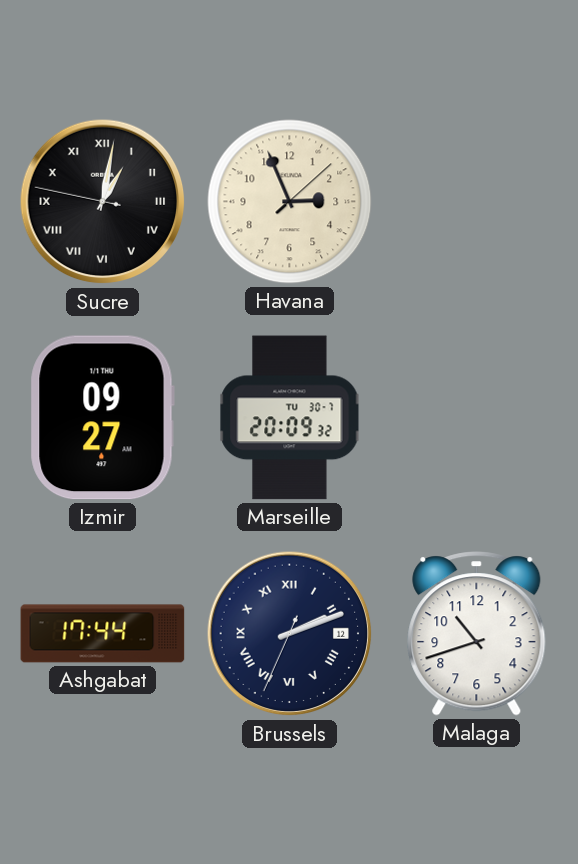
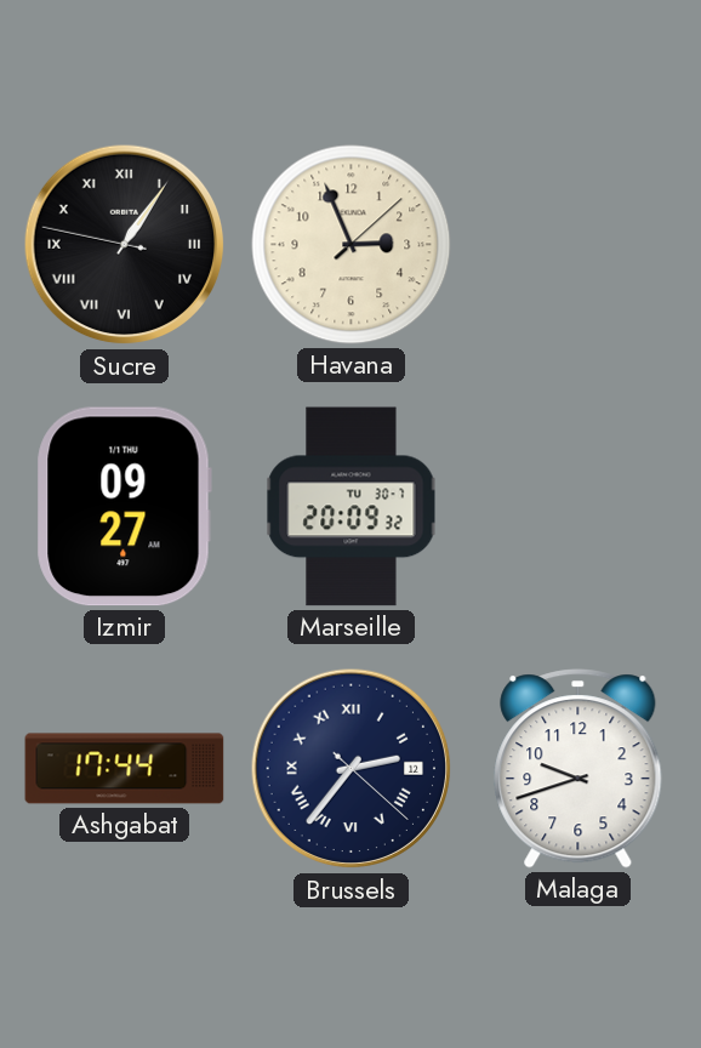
Sucre: 1:01 -> 1:05
Brussels: 2:11 -> 2:36
Malaga: 10:42 -> 9:42
